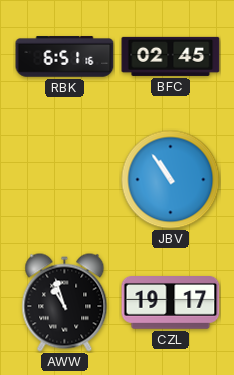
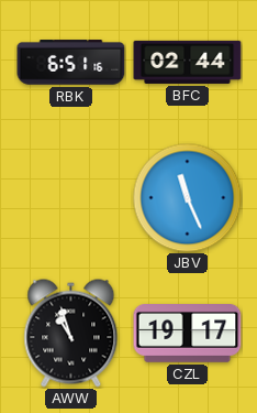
BFC: 02:45 -> 02:44
JBV: 10:54 -> 11:26
